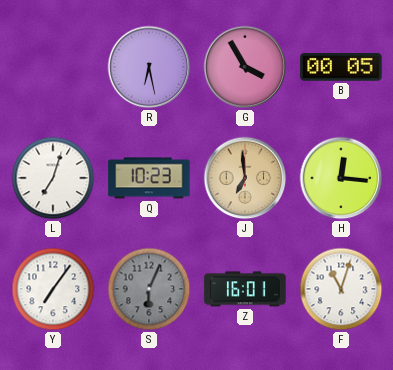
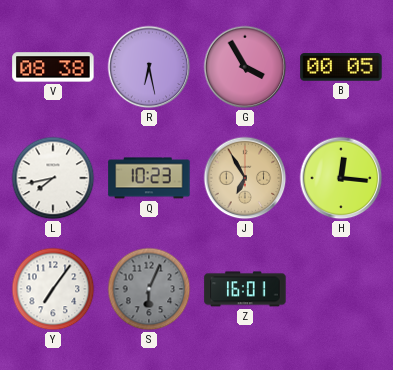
V: none -> 08:38
L: 7:03 -> 7:43
J: 6:59 -> 6:55
F: 11:03 -> none
